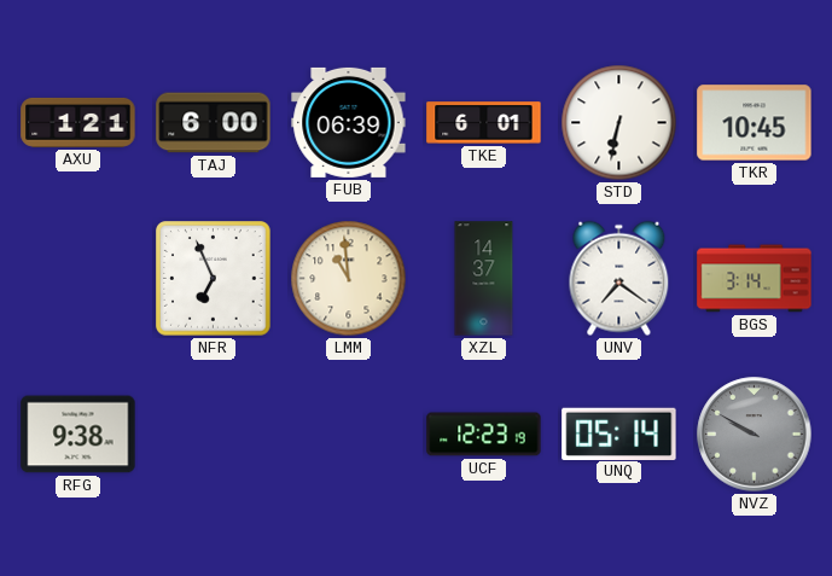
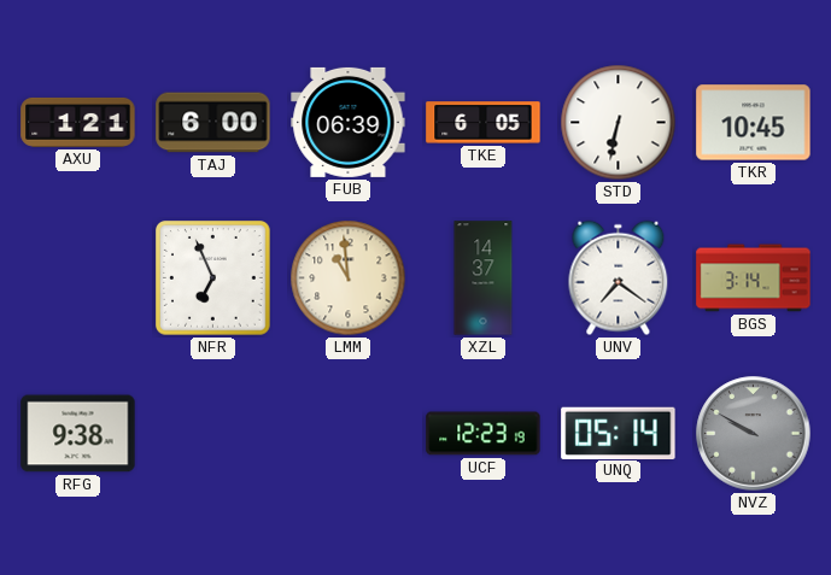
TKE: 6:01 -> 6:05
